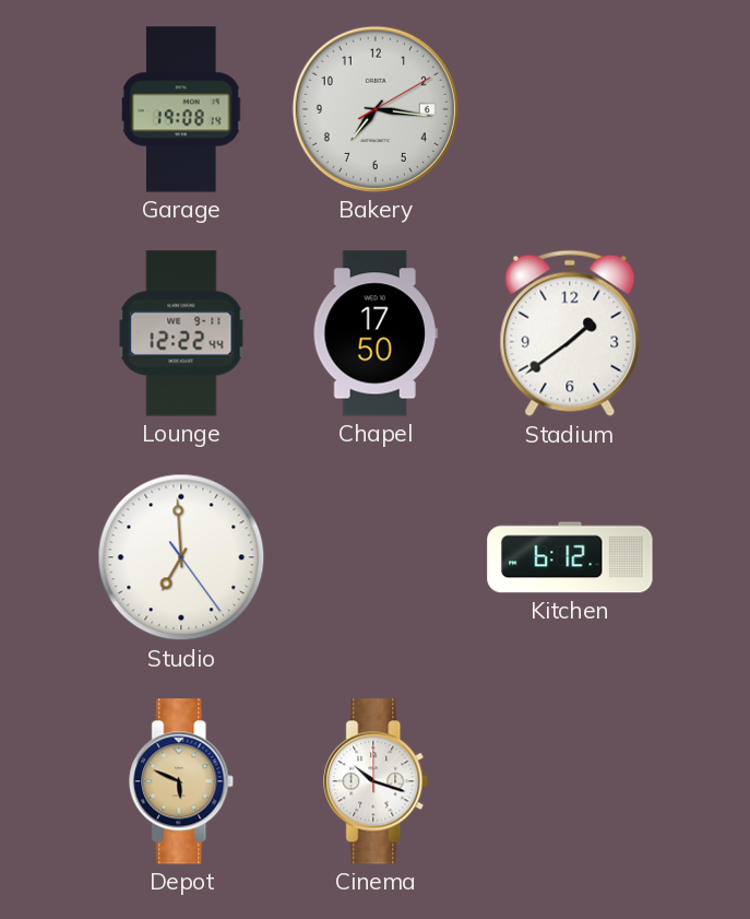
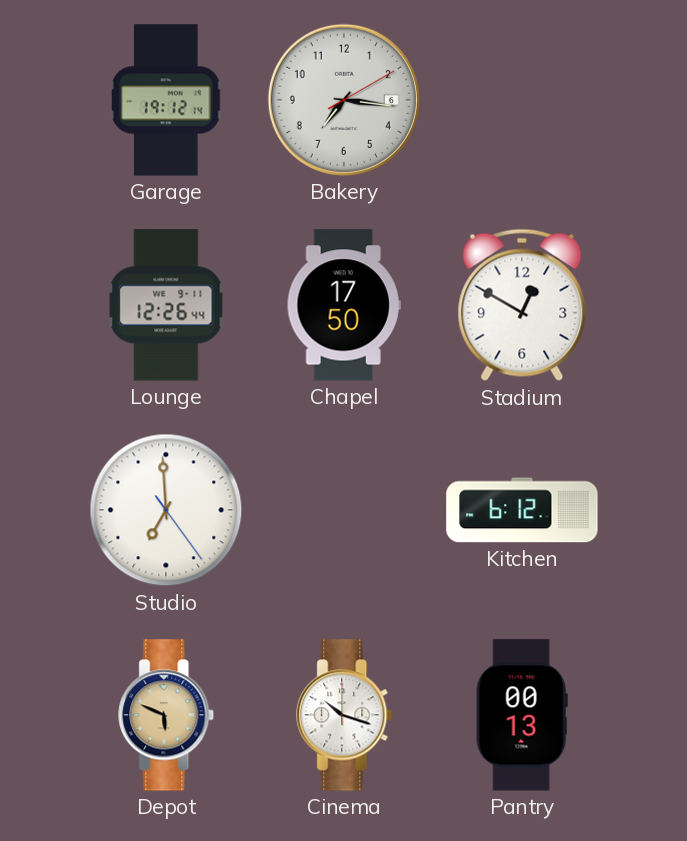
Garage: 19:08 -> 19:12
Lounge: 12:22 -> 12:26
Stadium: 1:39 -> 12:50
Pantry: none -> 00:13
